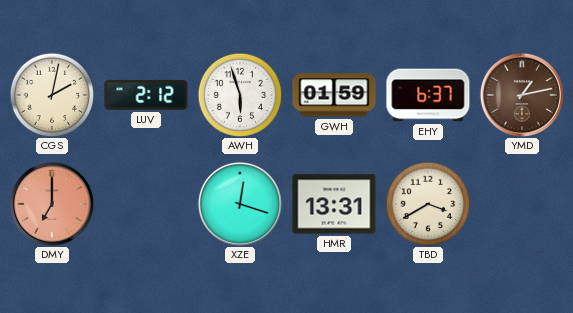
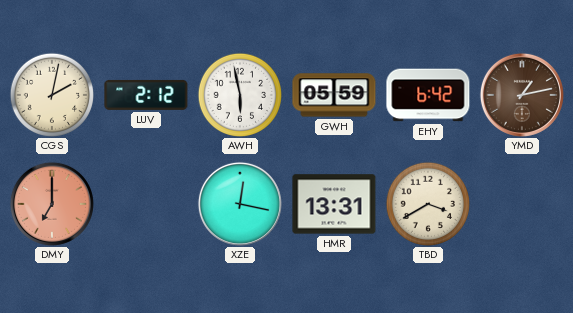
AWH: 5:57 -> 5:58
GWH: 01:59 -> 05:59
EHY: 6:37 -> 6:42
XZE: 12:18 -> 12:17
